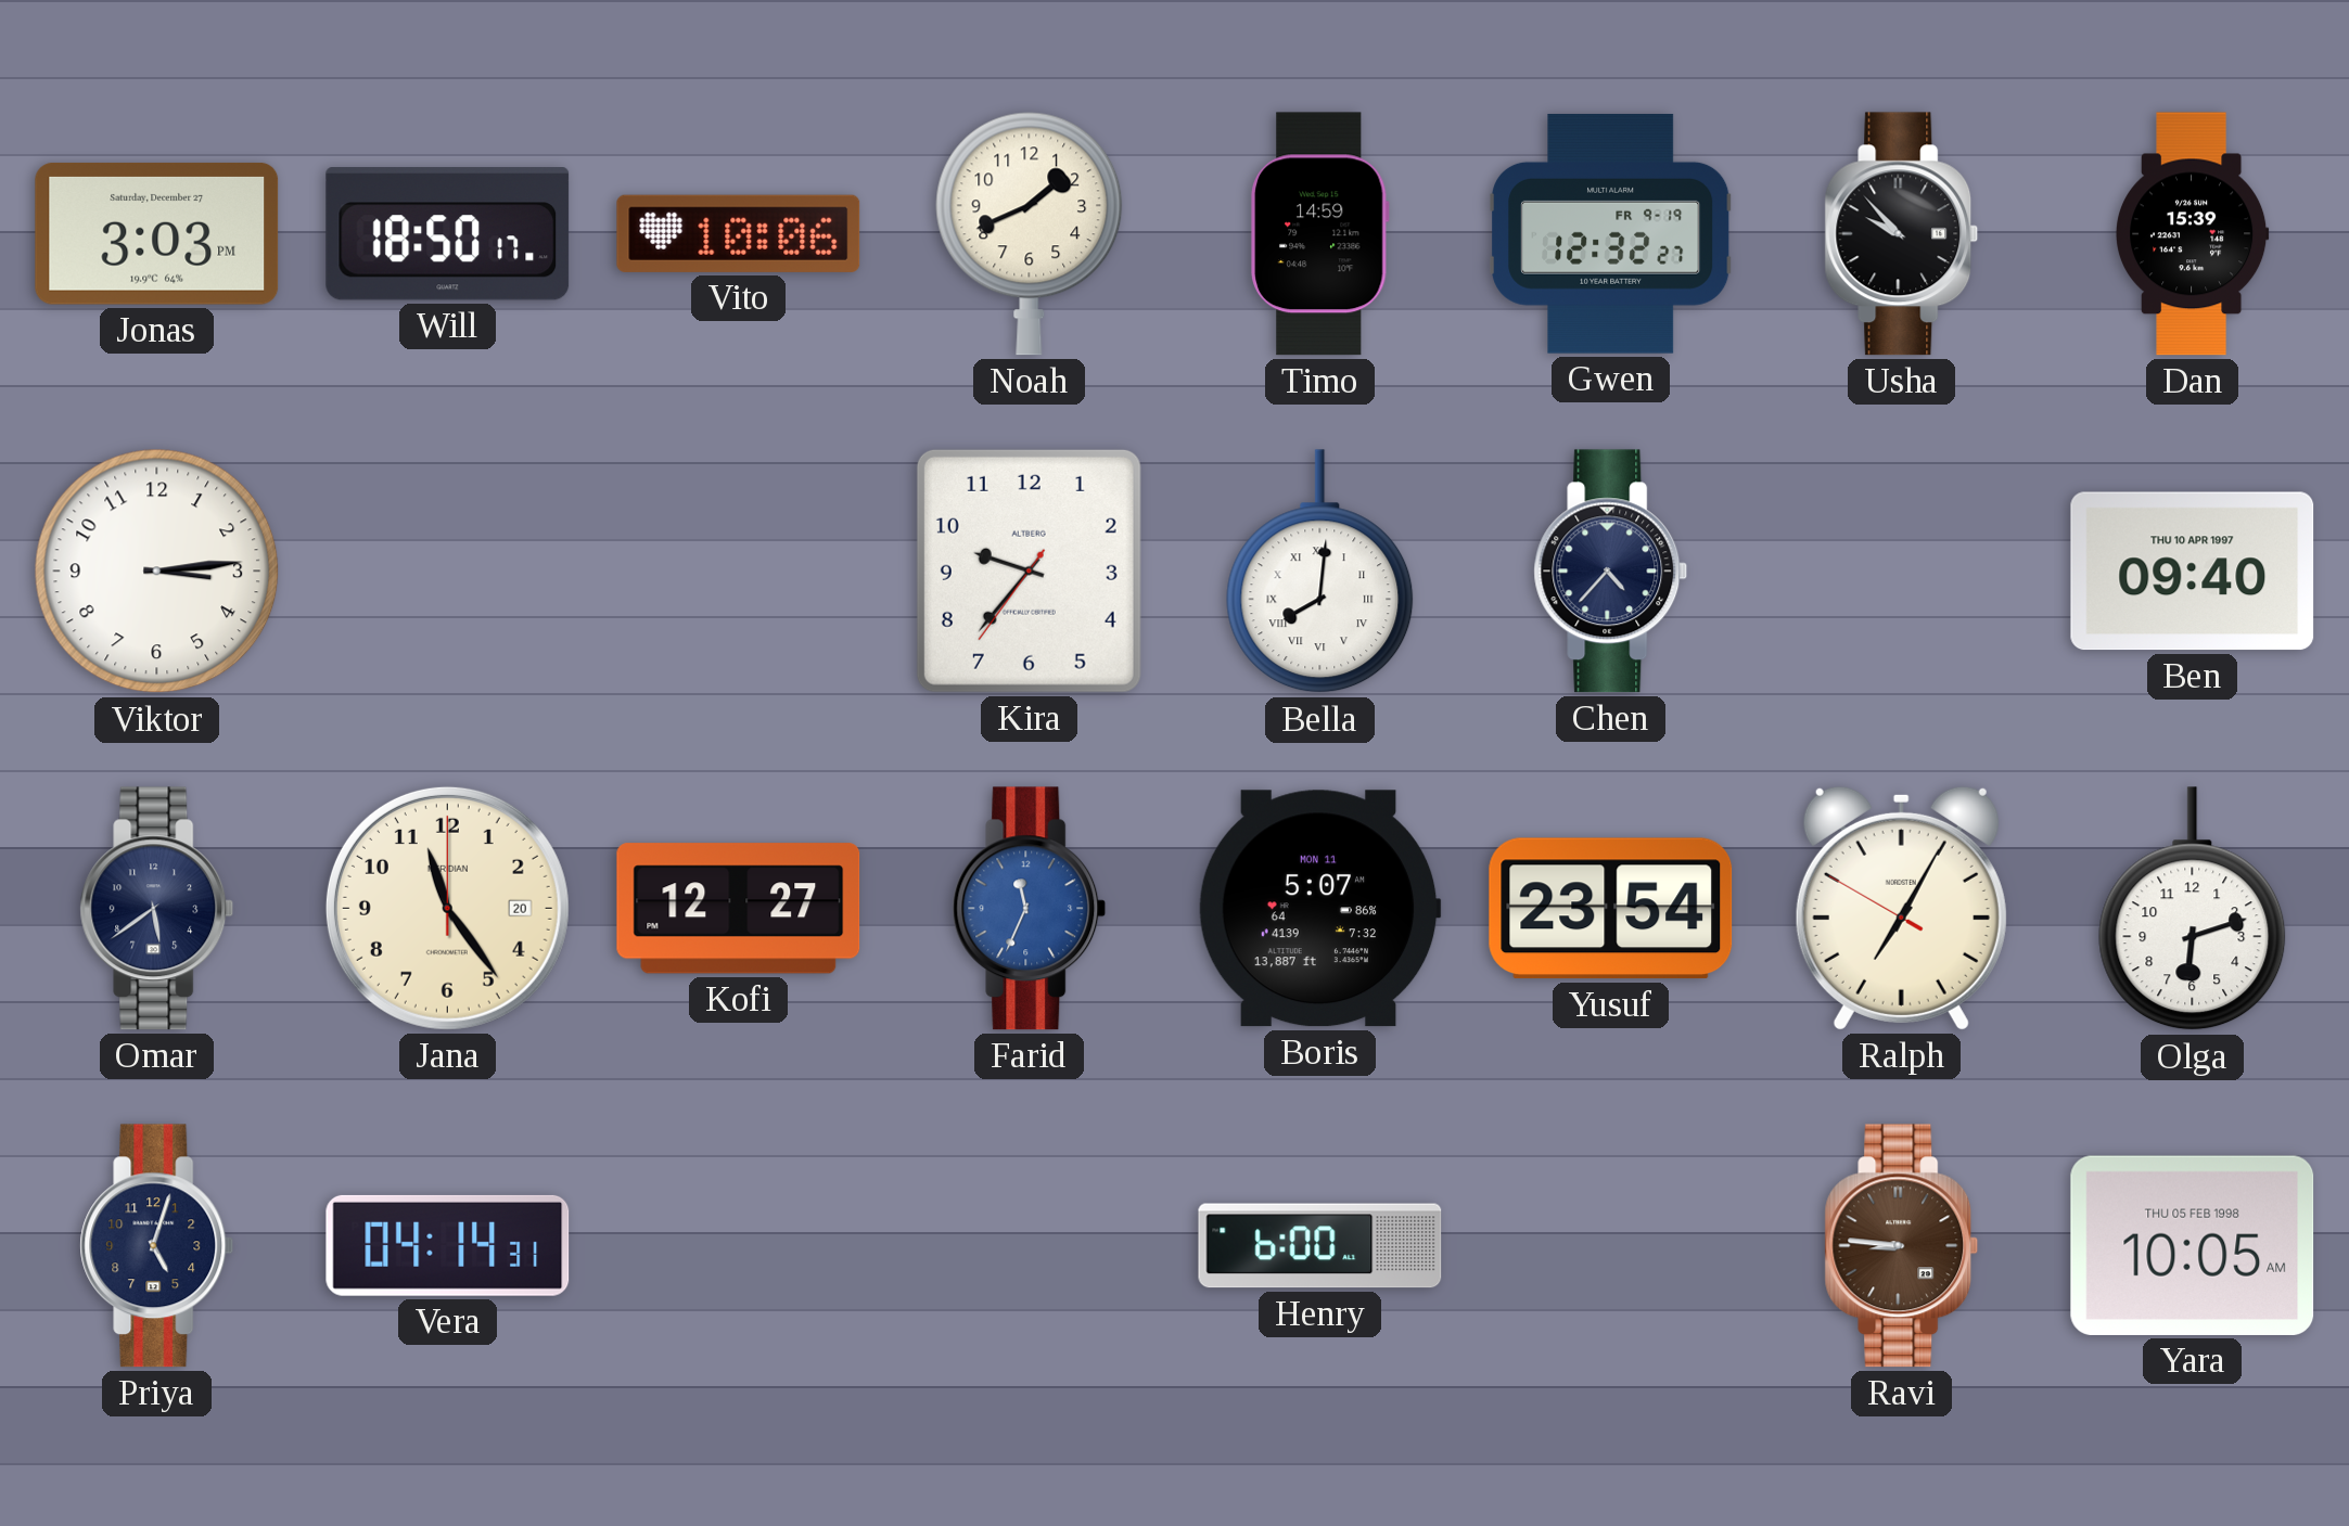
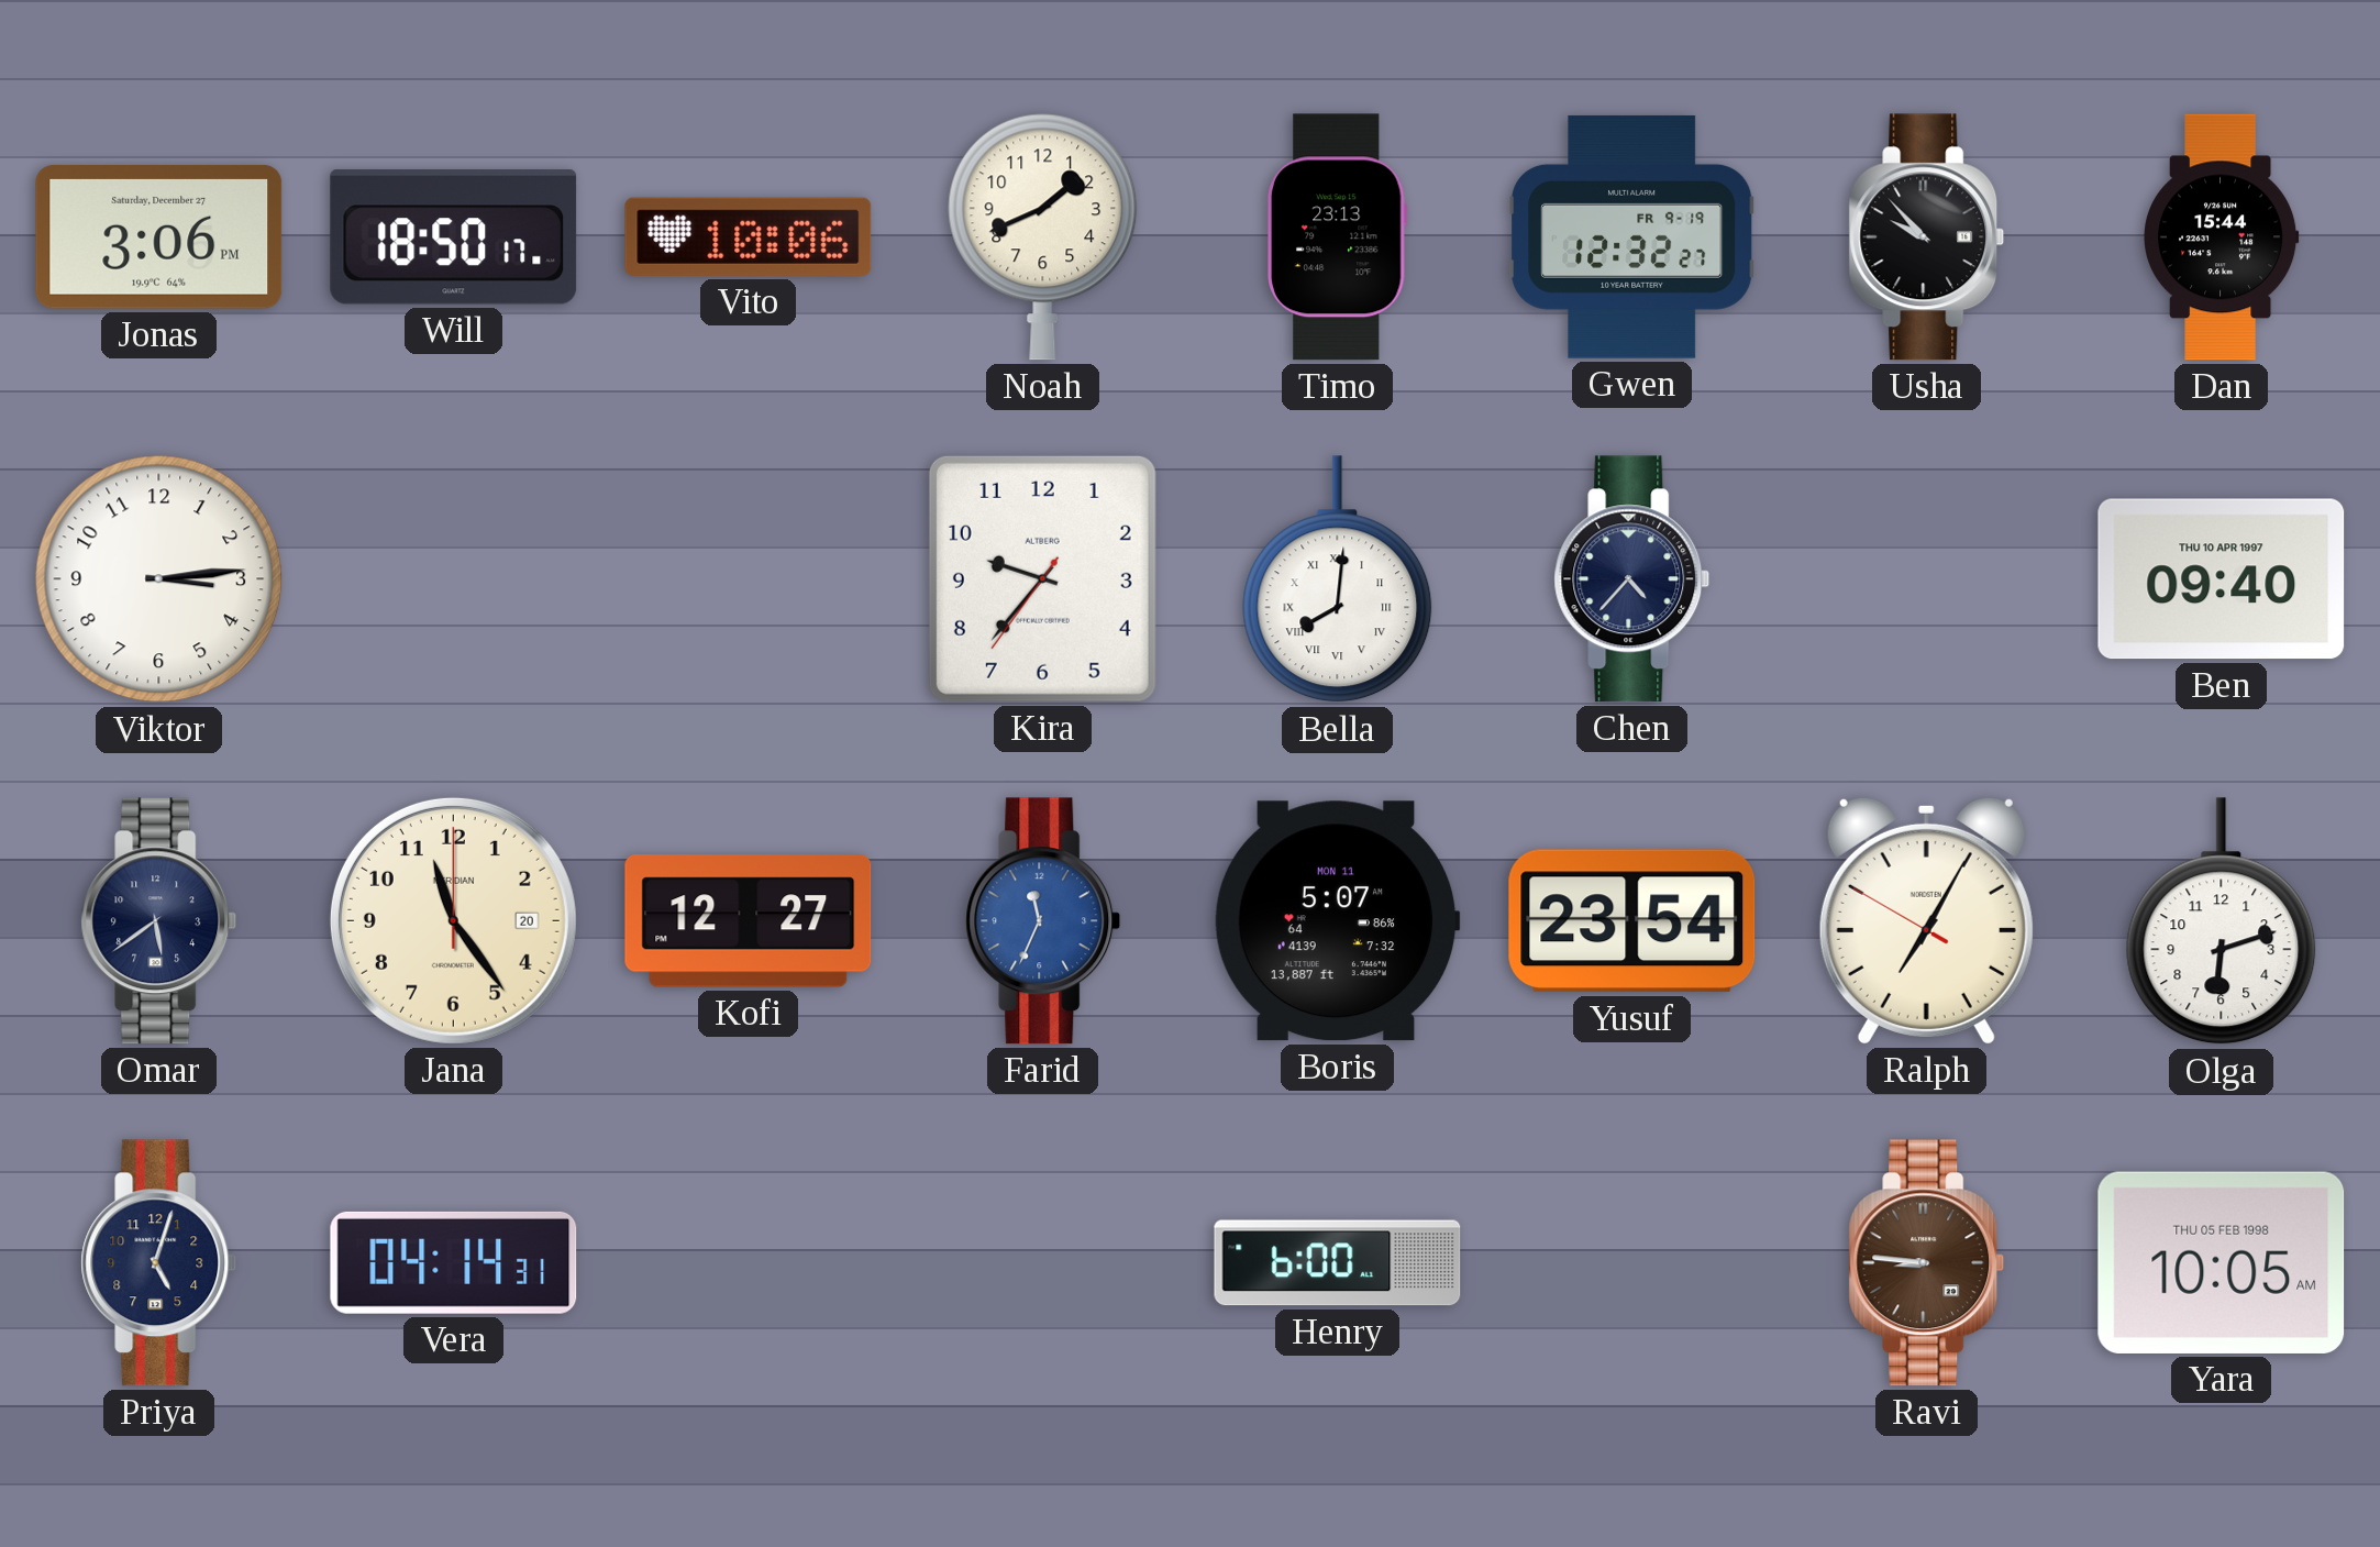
Jonas: 3:03 -> 3:06
Timo: 14:59 -> 23:13
Dan: 15:39 -> 15:44
